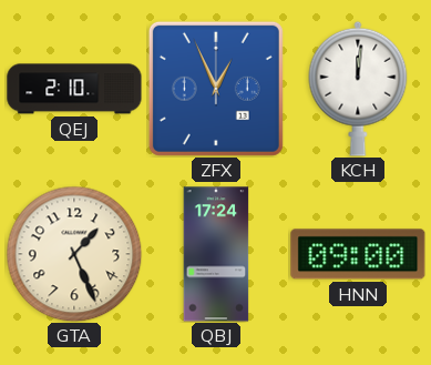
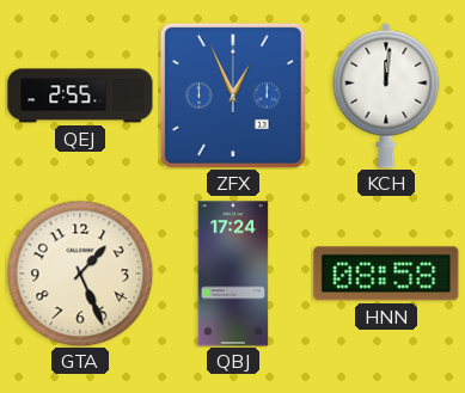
QEJ: 2:10 -> 2:55
HNN: 09:00 -> 08:58
